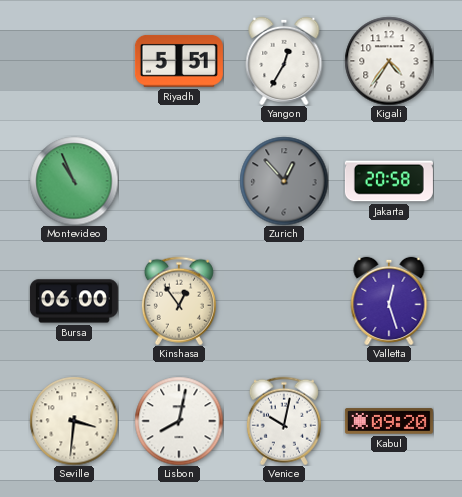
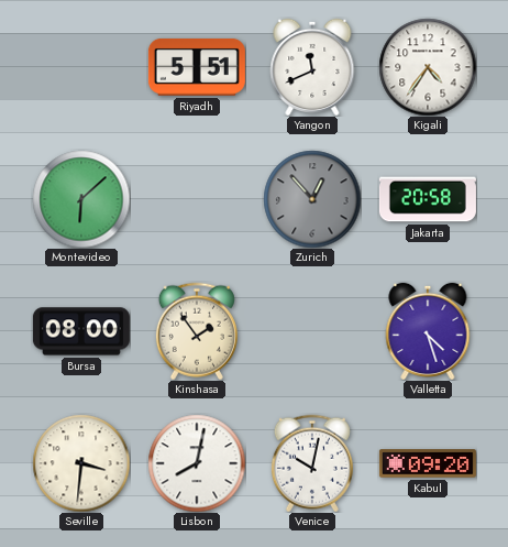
Yangon: 12:35 -> 11:41
Montevideo: 10:56 -> 6:08
Bursa: 06:00 -> 08:00
Kinshasa: 12:54 -> 1:54
Valletta: 12:27 -> 4:27
